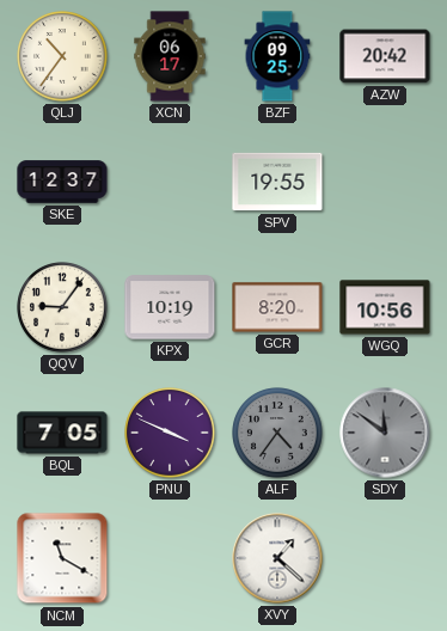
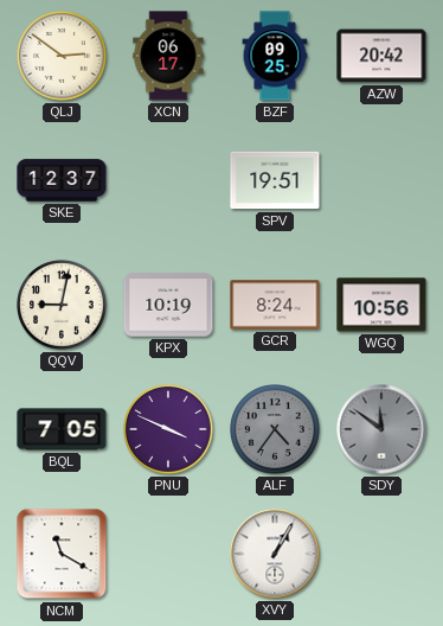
QLJ: 10:36 -> 2:51
SPV: 19:55 -> 19:51
QQV: 9:06 -> 9:02
GCR: 8:20 -> 8:24
XVY: 1:22 -> 1:05
